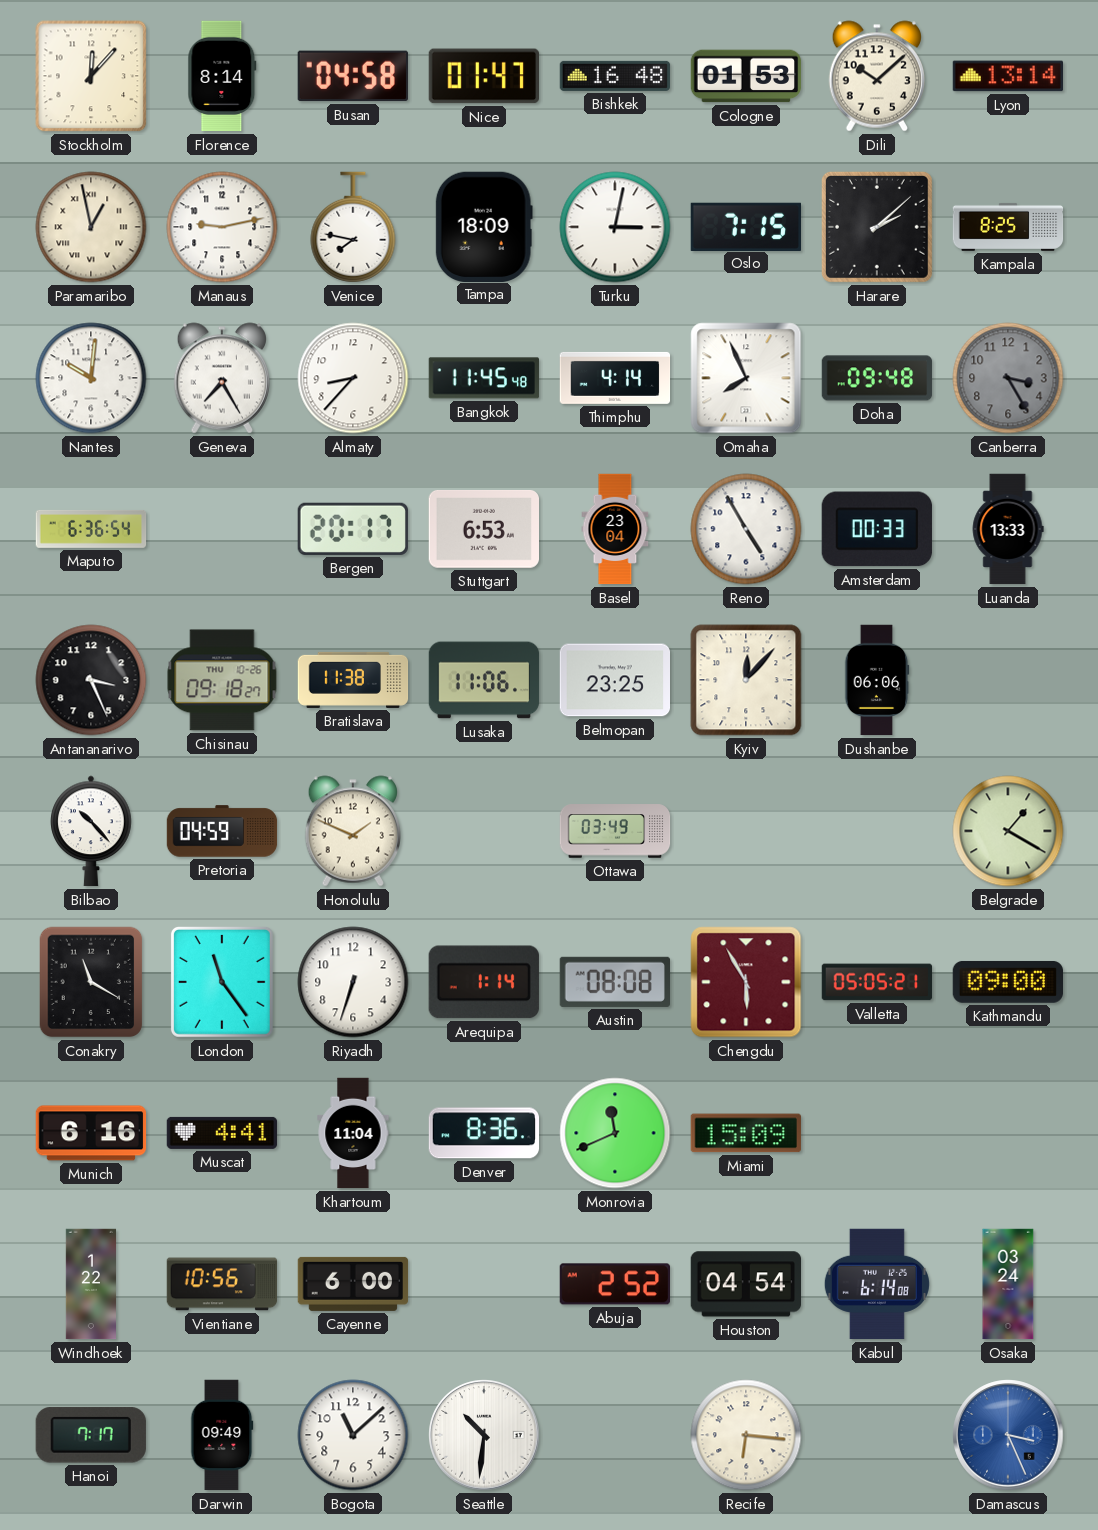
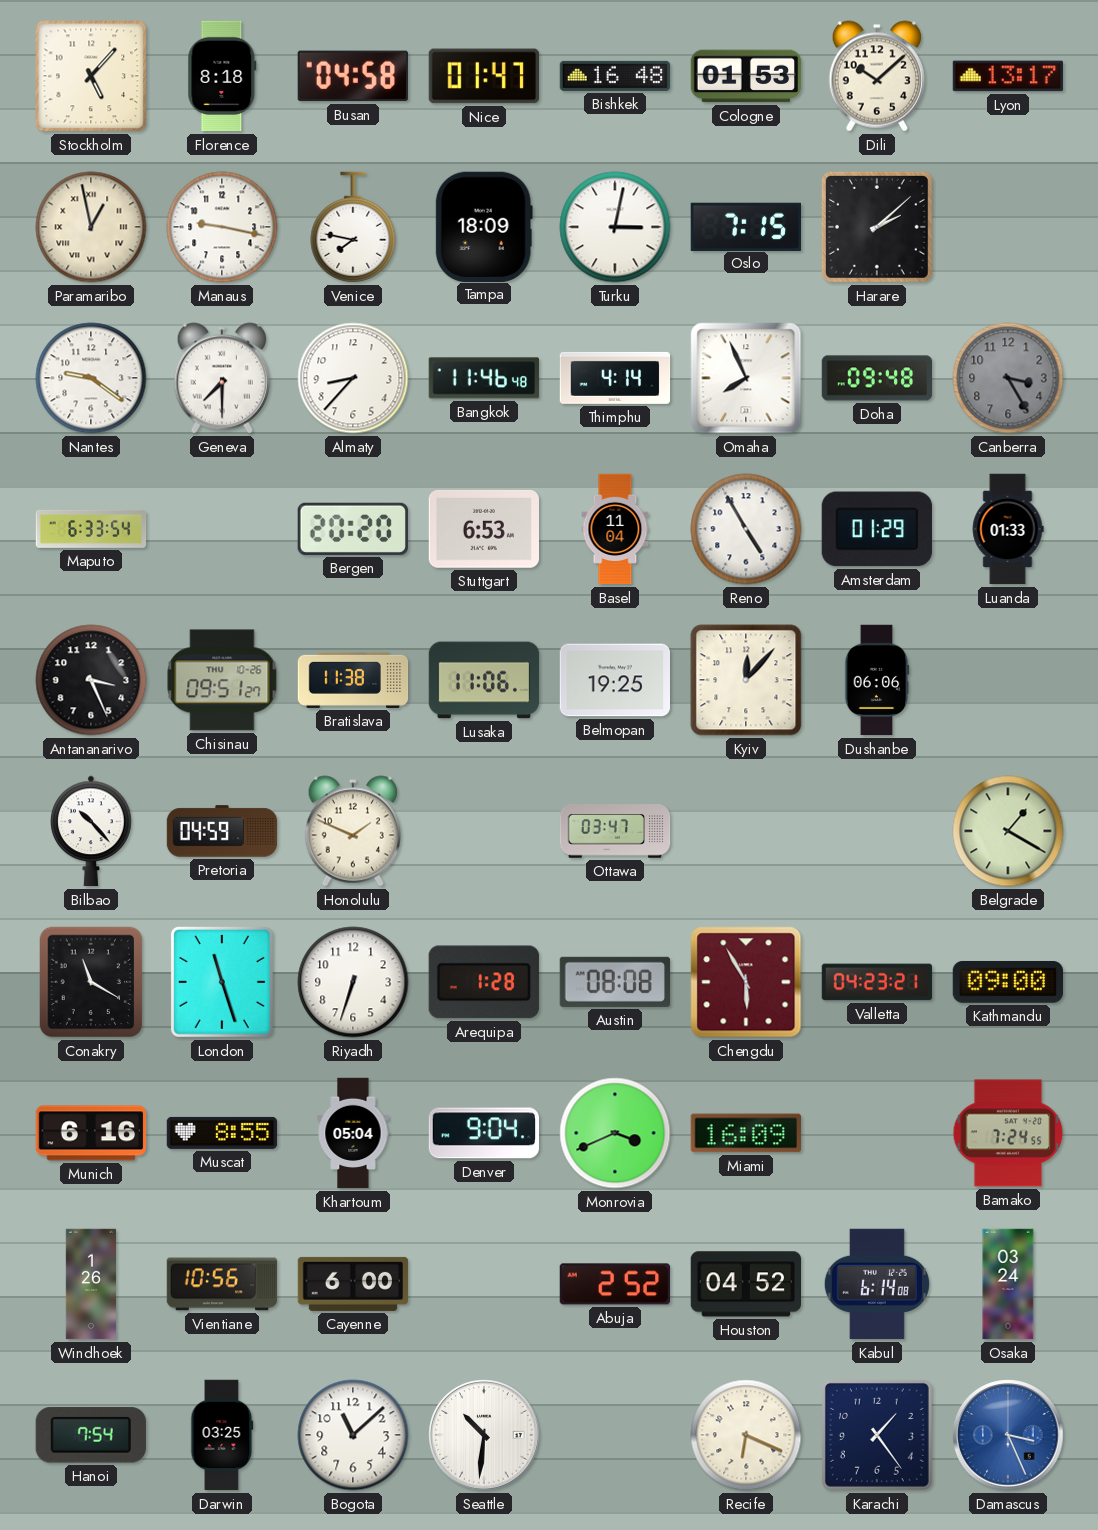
Stockholm: 12:07 -> 5:07
Florence: 8:14 -> 8:18
Lyon: 13:14 -> 13:17
Manaus: 9:13 -> 9:17
Kampala: 8:25 -> none
Nantes: 10:01 -> 9:21
Geneva: 7:25 -> 7:30
Bangkok: 11:45 -> 11:46
Maputo: 6:36 -> 6:33
Bergen: 20:17 -> 20:20
Basel: 23:04 -> 11:04
Amsterdam: 00:33 -> 01:29
Luanda: 13:33 -> 01:33
Chisinau: 09:18 -> 09:51
Belmopan: 23:25 -> 19:25
Ottawa: 03:49 -> 03:47
London: 11:24 -> 11:27
Arequipa: 1:14 -> 1:28
Valletta: 05:05 -> 04:23
Muscat: 4:41 -> 8:55
Khartoum: 11:04 -> 05:04
Denver: 8:36 -> 9:04
Monrovia: 11:41 -> 3:41
Miami: 15:09 -> 16:09
Bamako: none -> 7:24
Windhoek: 1:22 -> 1:26
Houston: 04:54 -> 04:52
Hanoi: 7:17 -> 7:54
Darwin: 09:49 -> 03:25
Recife: 6:16 -> 6:19
Karachi: none -> 1:24
